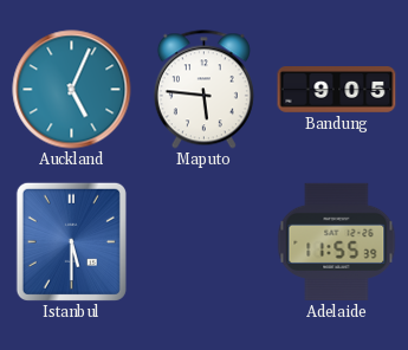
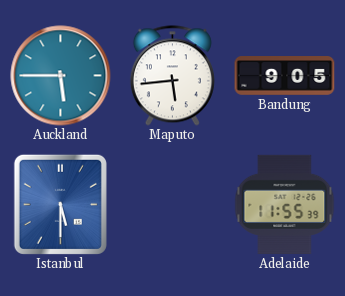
Auckland: 5:04 -> 5:45
Maputo: 5:46 -> 5:44
